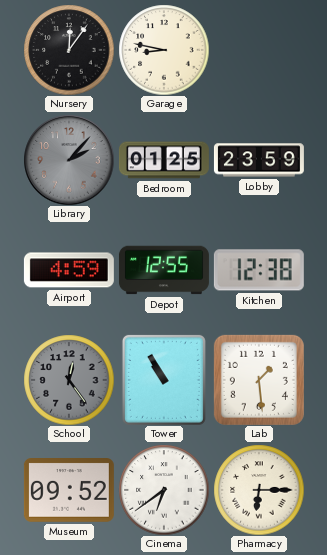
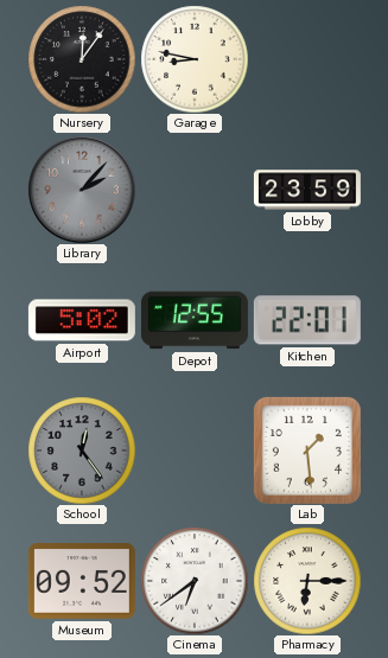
Bedroom: 01:25 -> none
Airport: 4:59 -> 5:02
Kitchen: 12:38 -> 22:01
Tower: 10:55 -> none
